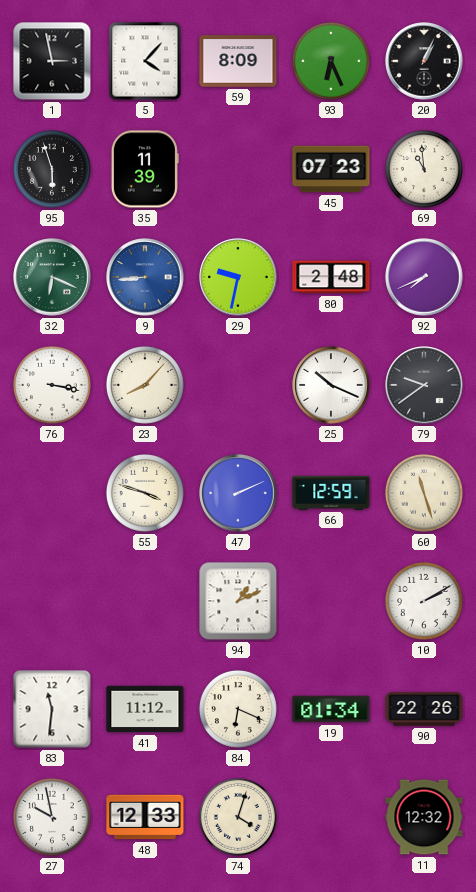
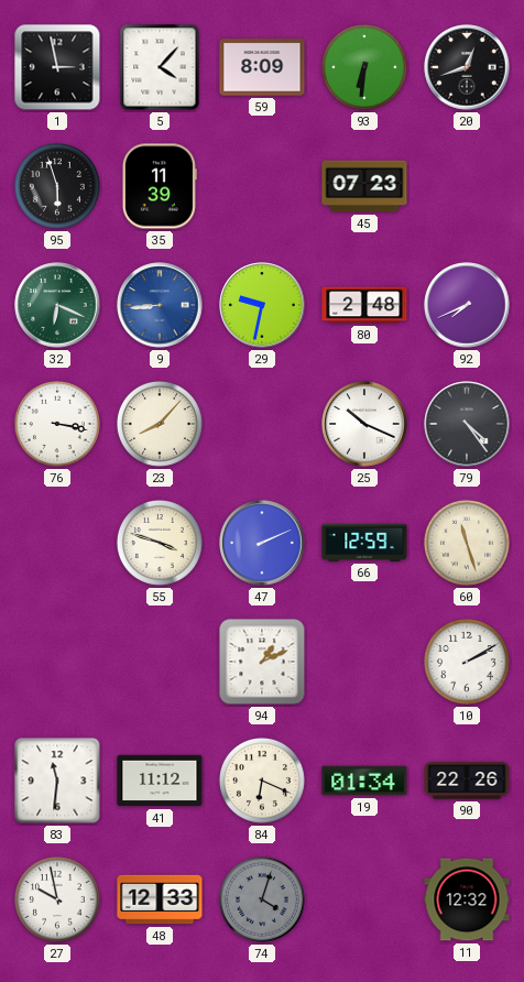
93: 6:26 -> 6:31
20: 1:04 -> 12:42
69: 10:59 -> none
79: 9:39 -> 4:24
74 dial: cream -> grey
